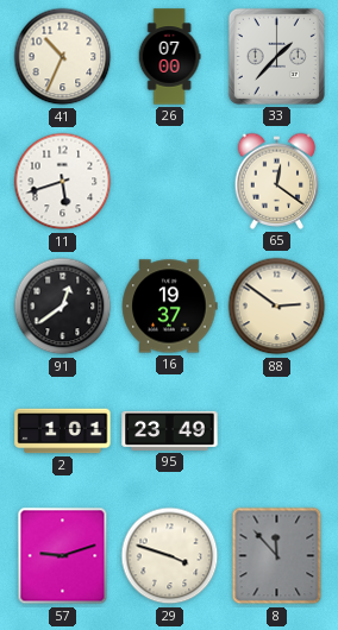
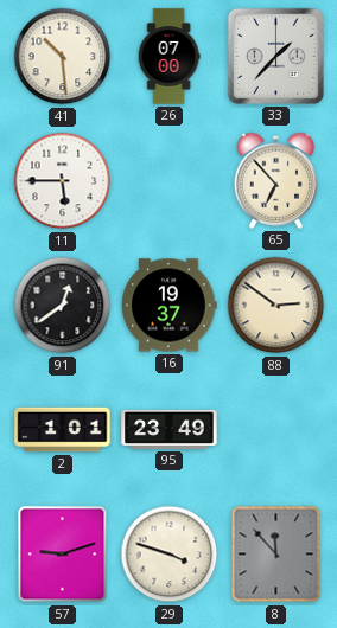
41: 10:34 -> 10:29
11: 5:42 -> 5:45
65: 12:21 -> 6:53
